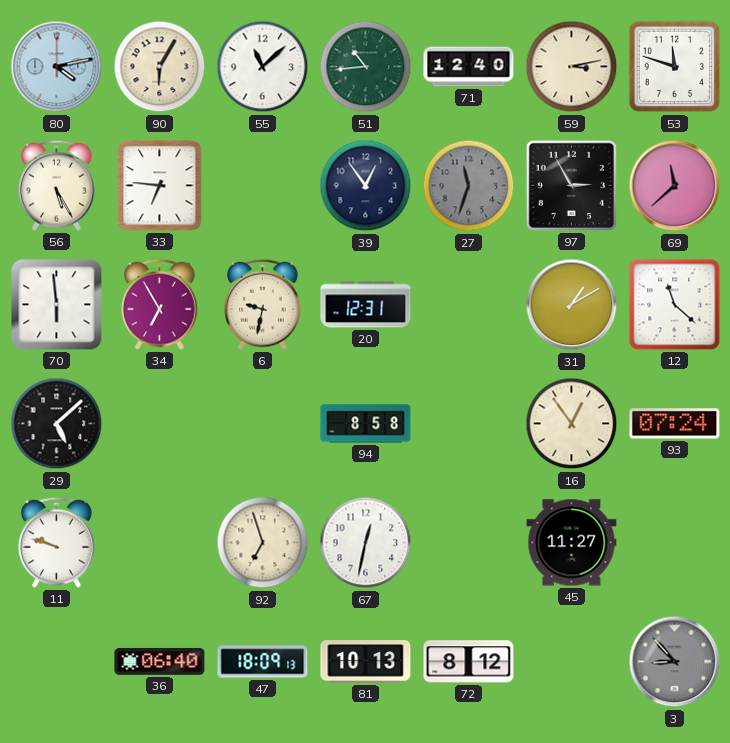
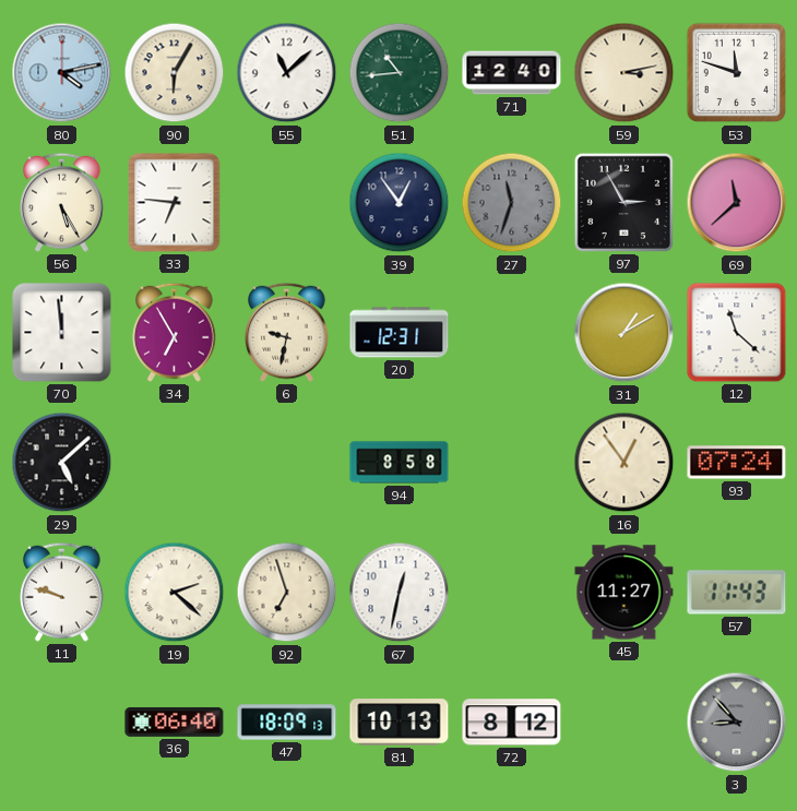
70: 5:59 -> 11:59
19: none -> 2:22
57: none -> 11:43
